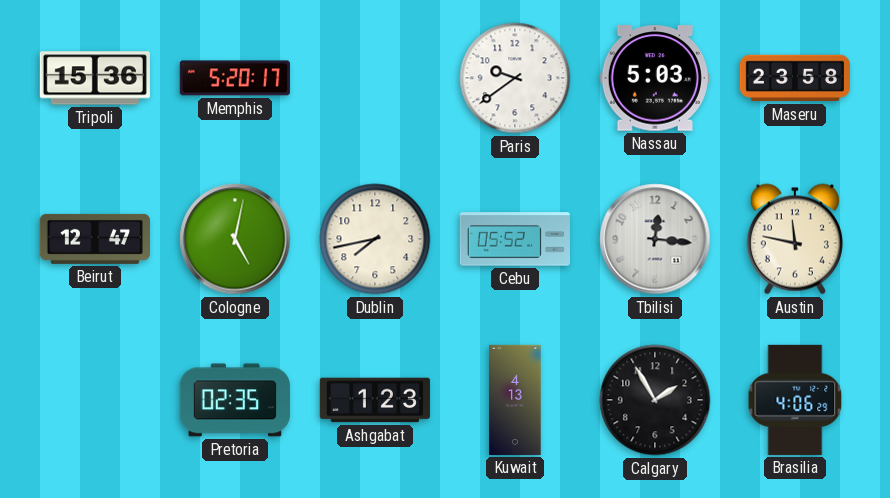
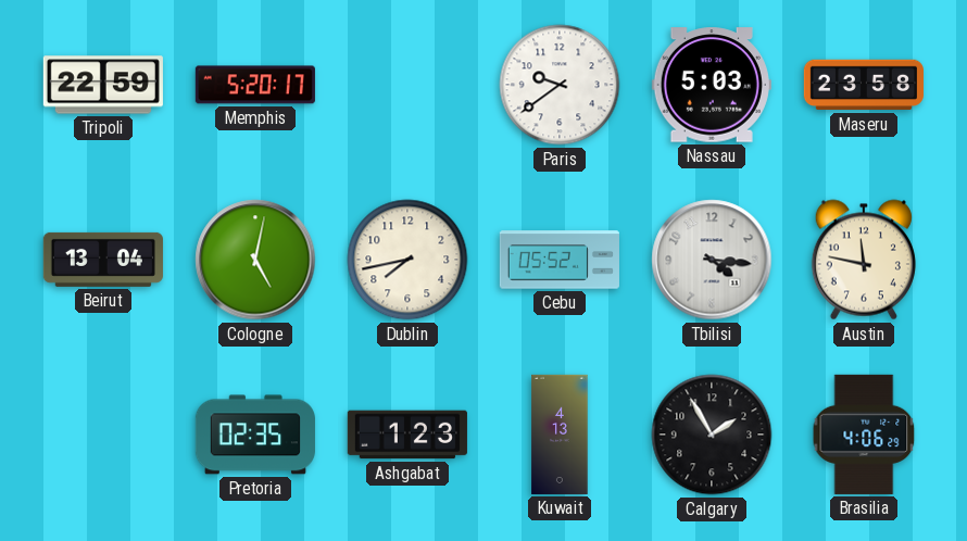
Tripoli: 15:36 -> 22:59
Beirut: 12:47 -> 13:04
Tbilisi: 12:16 -> 4:16
